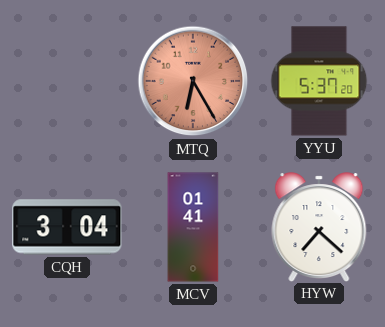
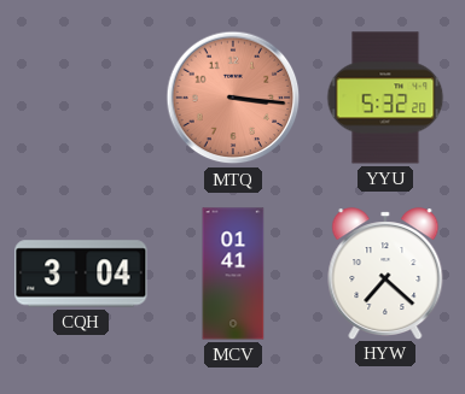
MTQ: 6:25 -> 3:16
YYU: 5:37 -> 5:32
